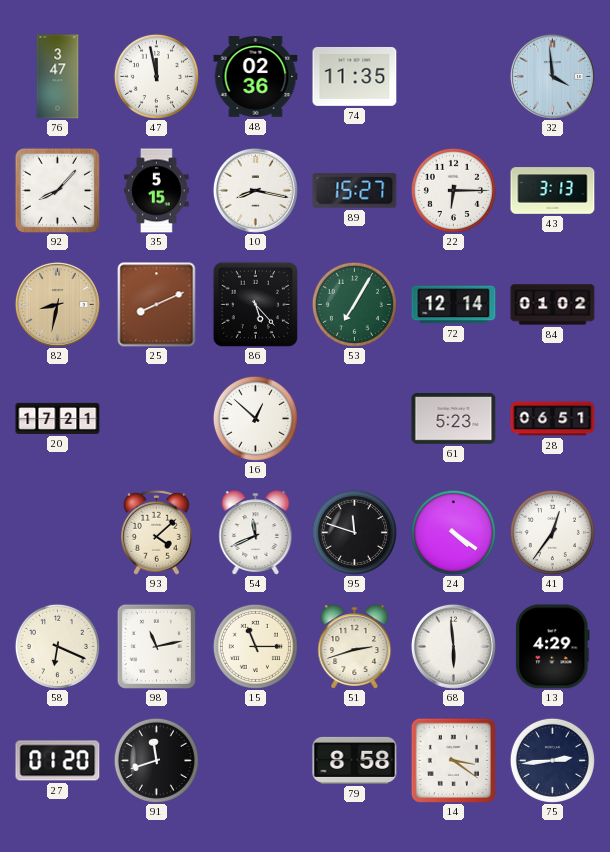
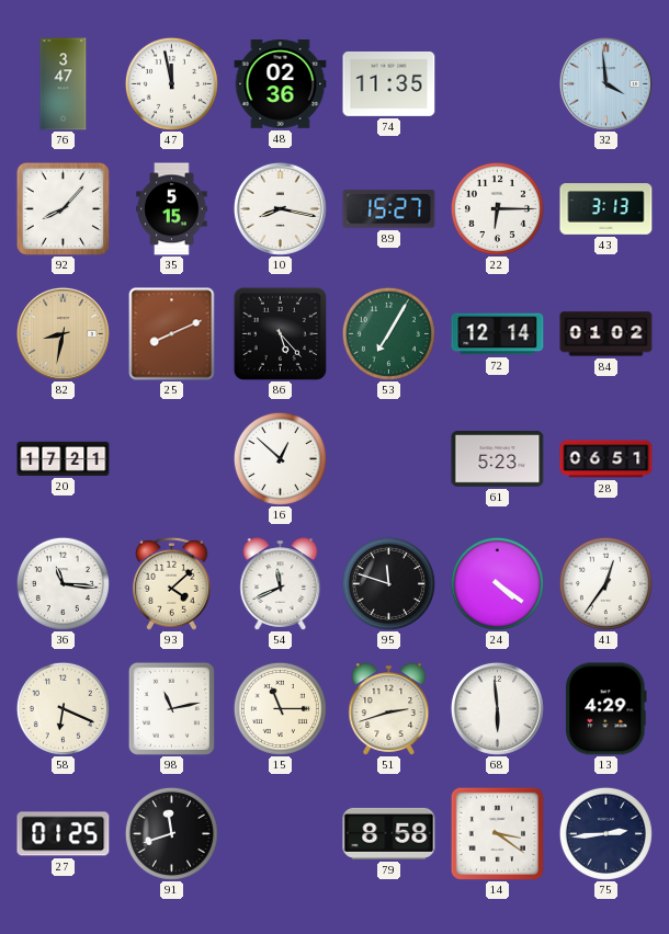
36: none -> 11:16
27: 01:20 -> 01:25
